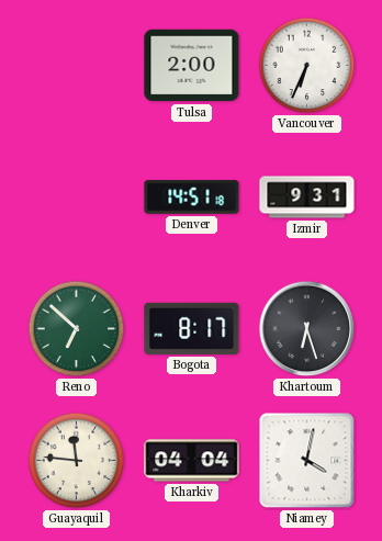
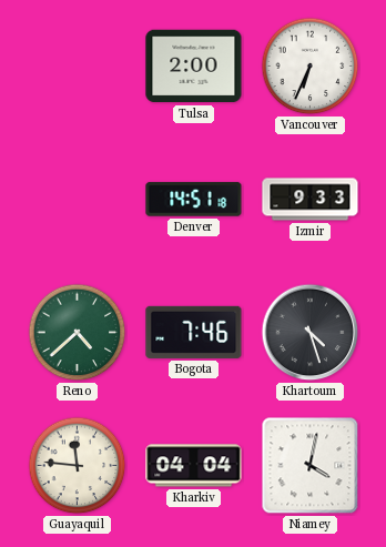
Izmir: 9:31 -> 9:33
Reno: 6:52 -> 4:38
Bogota: 8:17 -> 7:46
Khartoum: 6:27 -> 4:27
